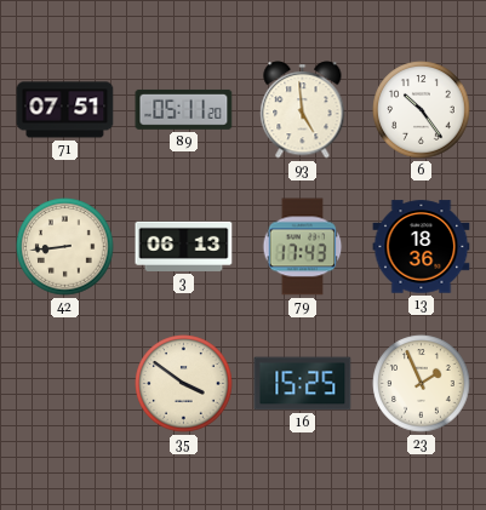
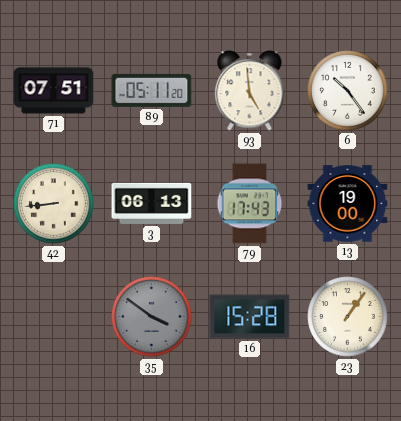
13: 18:36 -> 19:00
35 dial: cream -> grey
16: 15:25 -> 15:28
23: 1:56 -> 1:06
